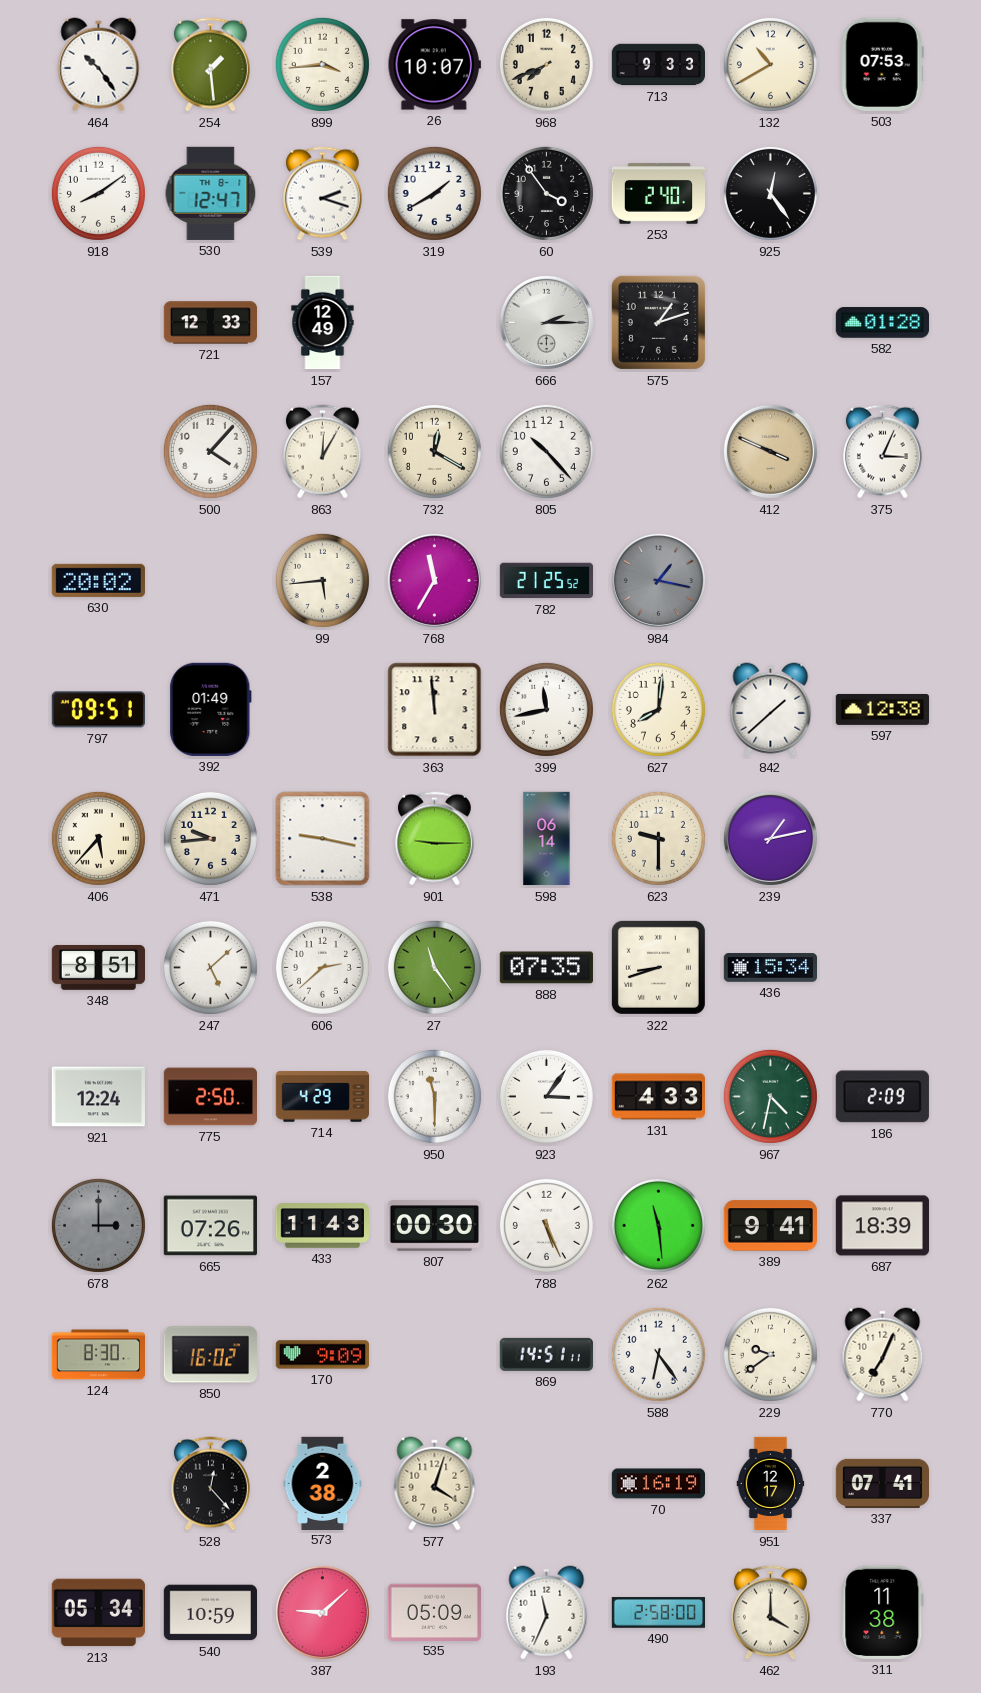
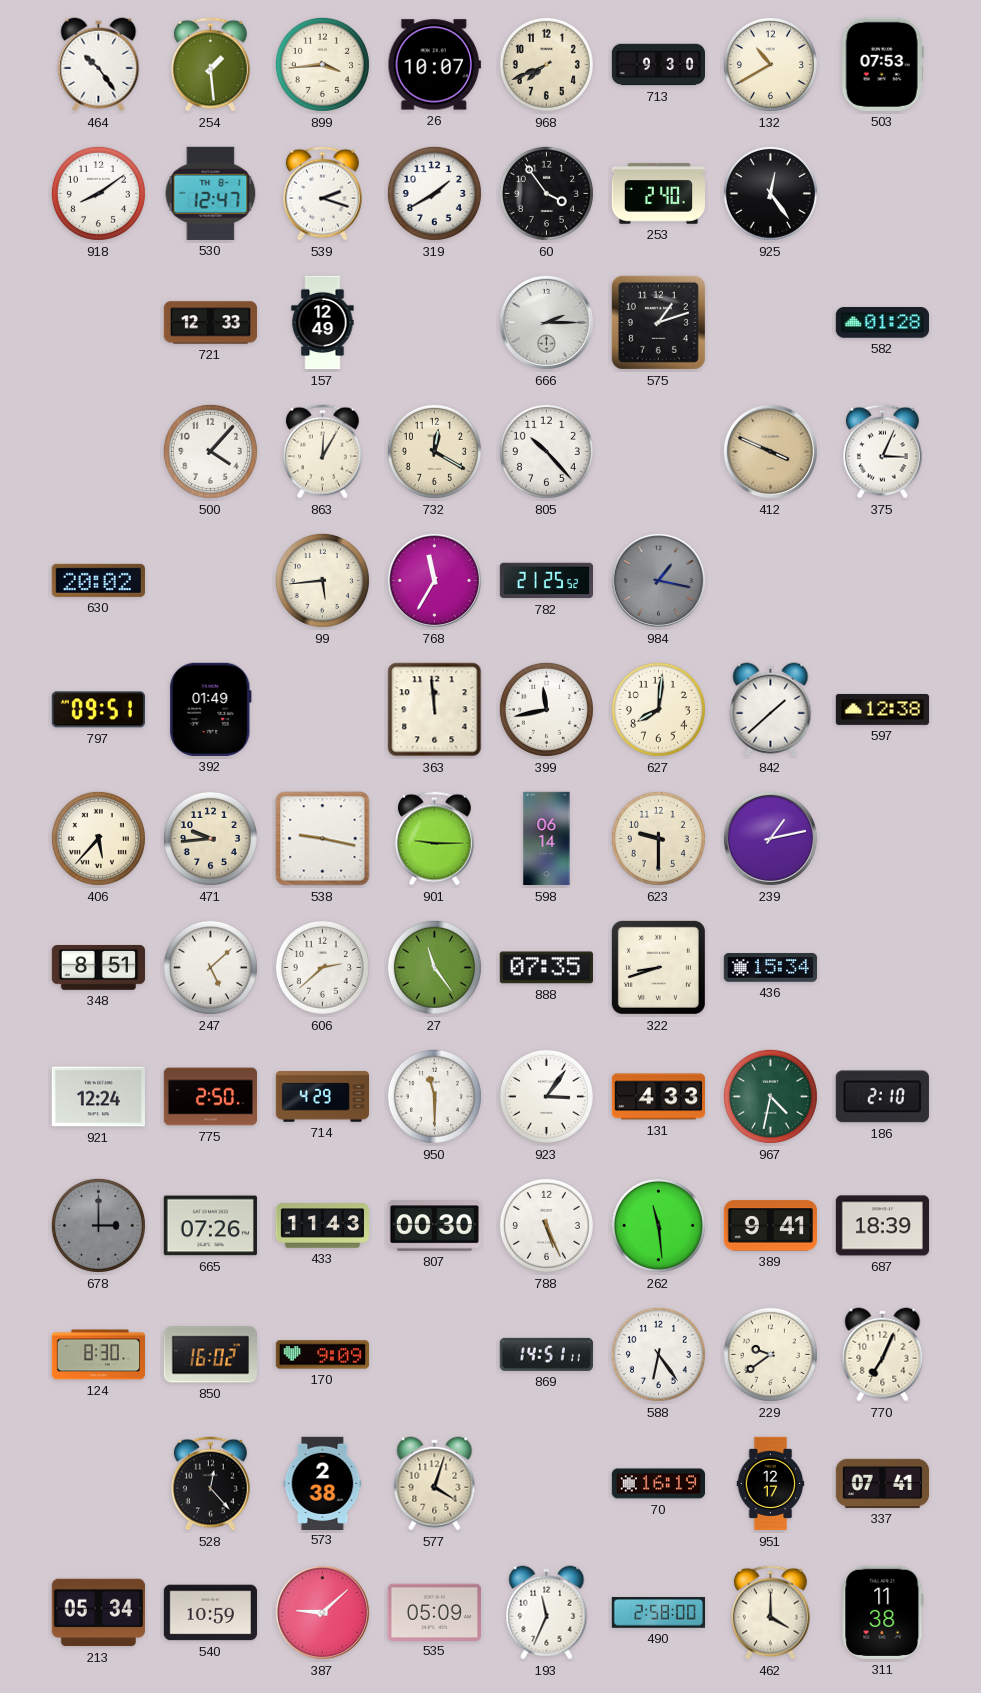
713: 9:33 -> 9:30
186: 2:09 -> 2:10
